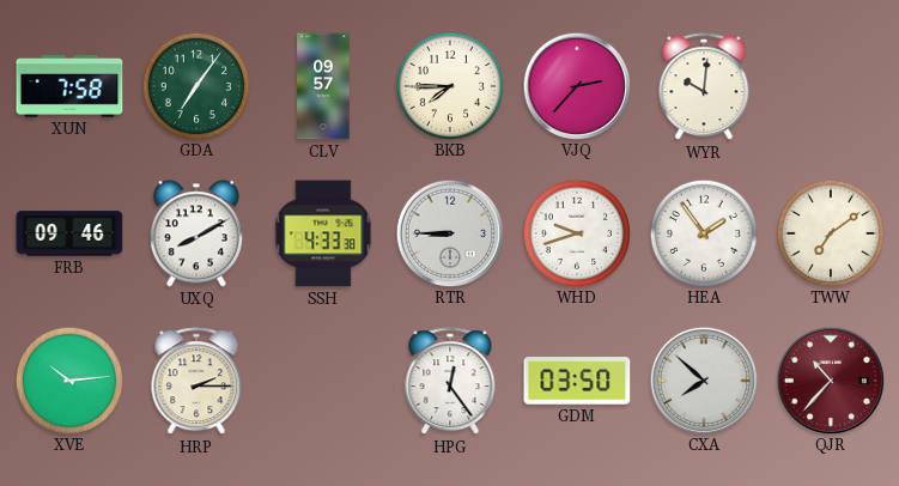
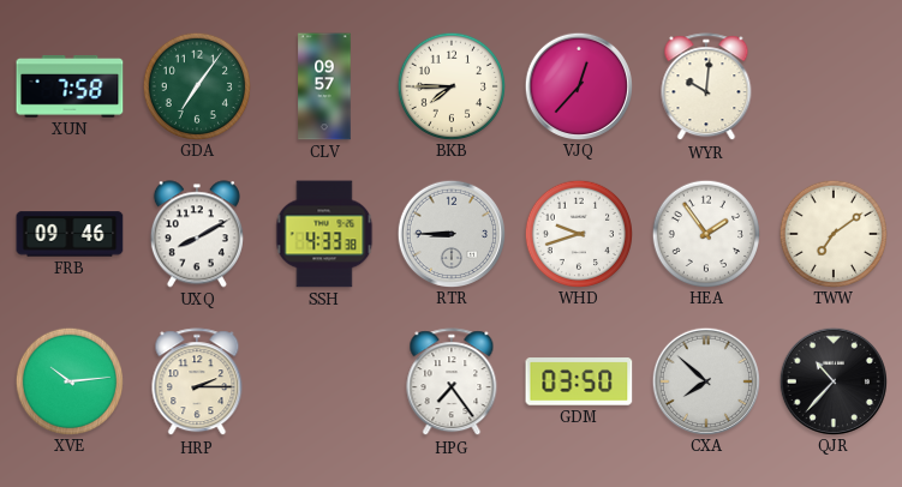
VJQ: 2:37 -> 12:37
HPG: 12:24 -> 7:24
QJR dial: burgundy -> black
